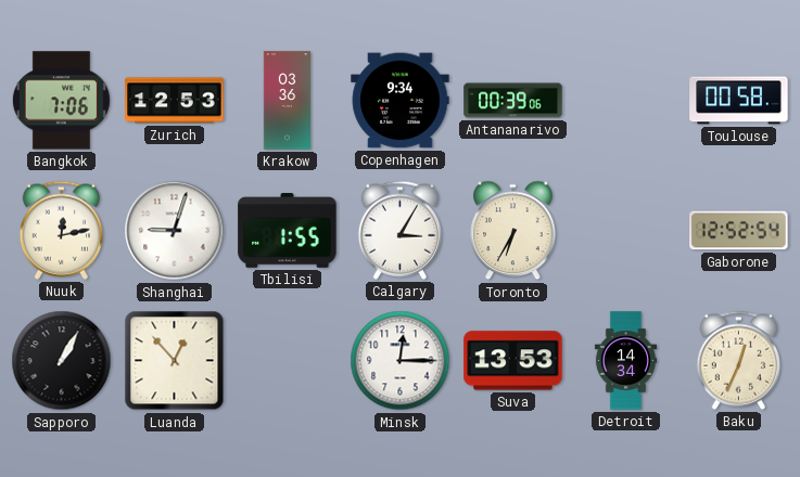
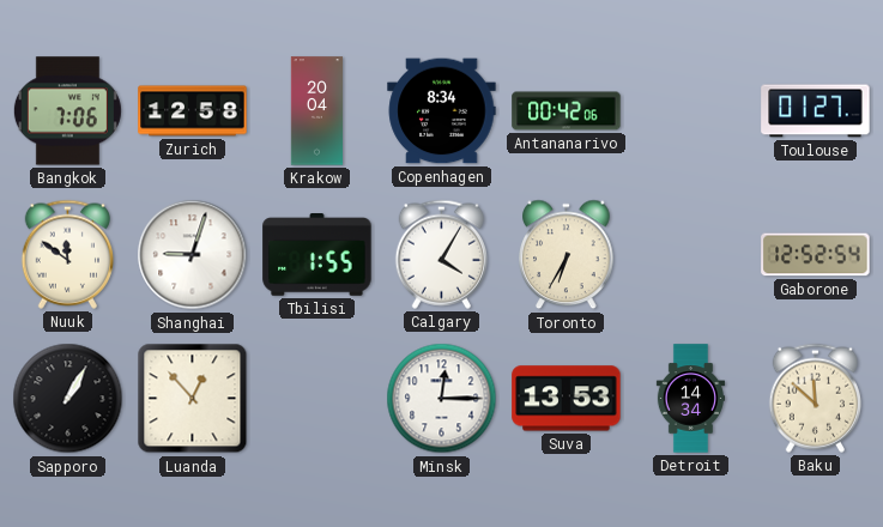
Zurich: 12:53 -> 12:58
Krakow: 03:36 -> 20:04
Copenhagen: 9:34 -> 8:34
Antananarivo: 00:39 -> 00:42
Toulouse: 00:58 -> 01:27
Nuuk: 12:13 -> 11:51
Calgary: 3:05 -> 4:05
Baku: 12:34 -> 11:52
